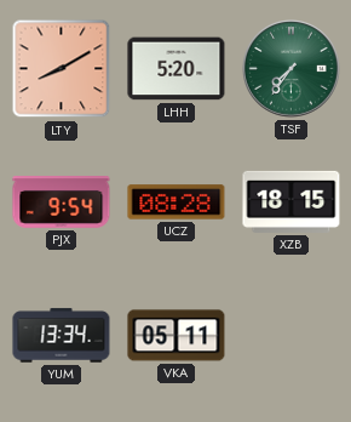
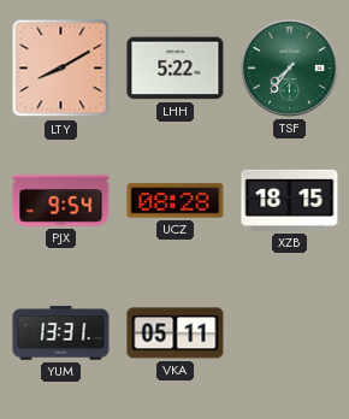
LHH: 5:20 -> 5:22
YUM: 13:34 -> 13:31
